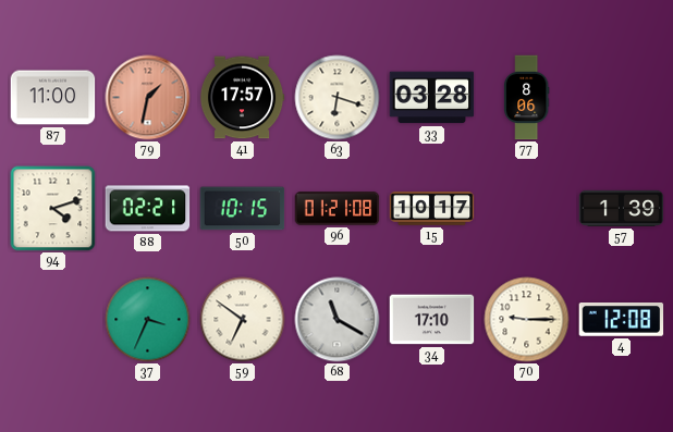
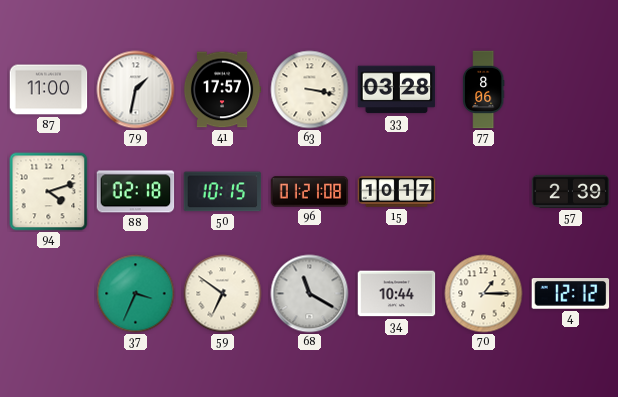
79 dial: salmon -> white
63: 6:18 -> 3:17
88: 02:21 -> 02:18
57: 1:39 -> 2:39
34: 17:10 -> 10:44
70: 9:15 -> 1:15
4: 12:08 -> 12:12
